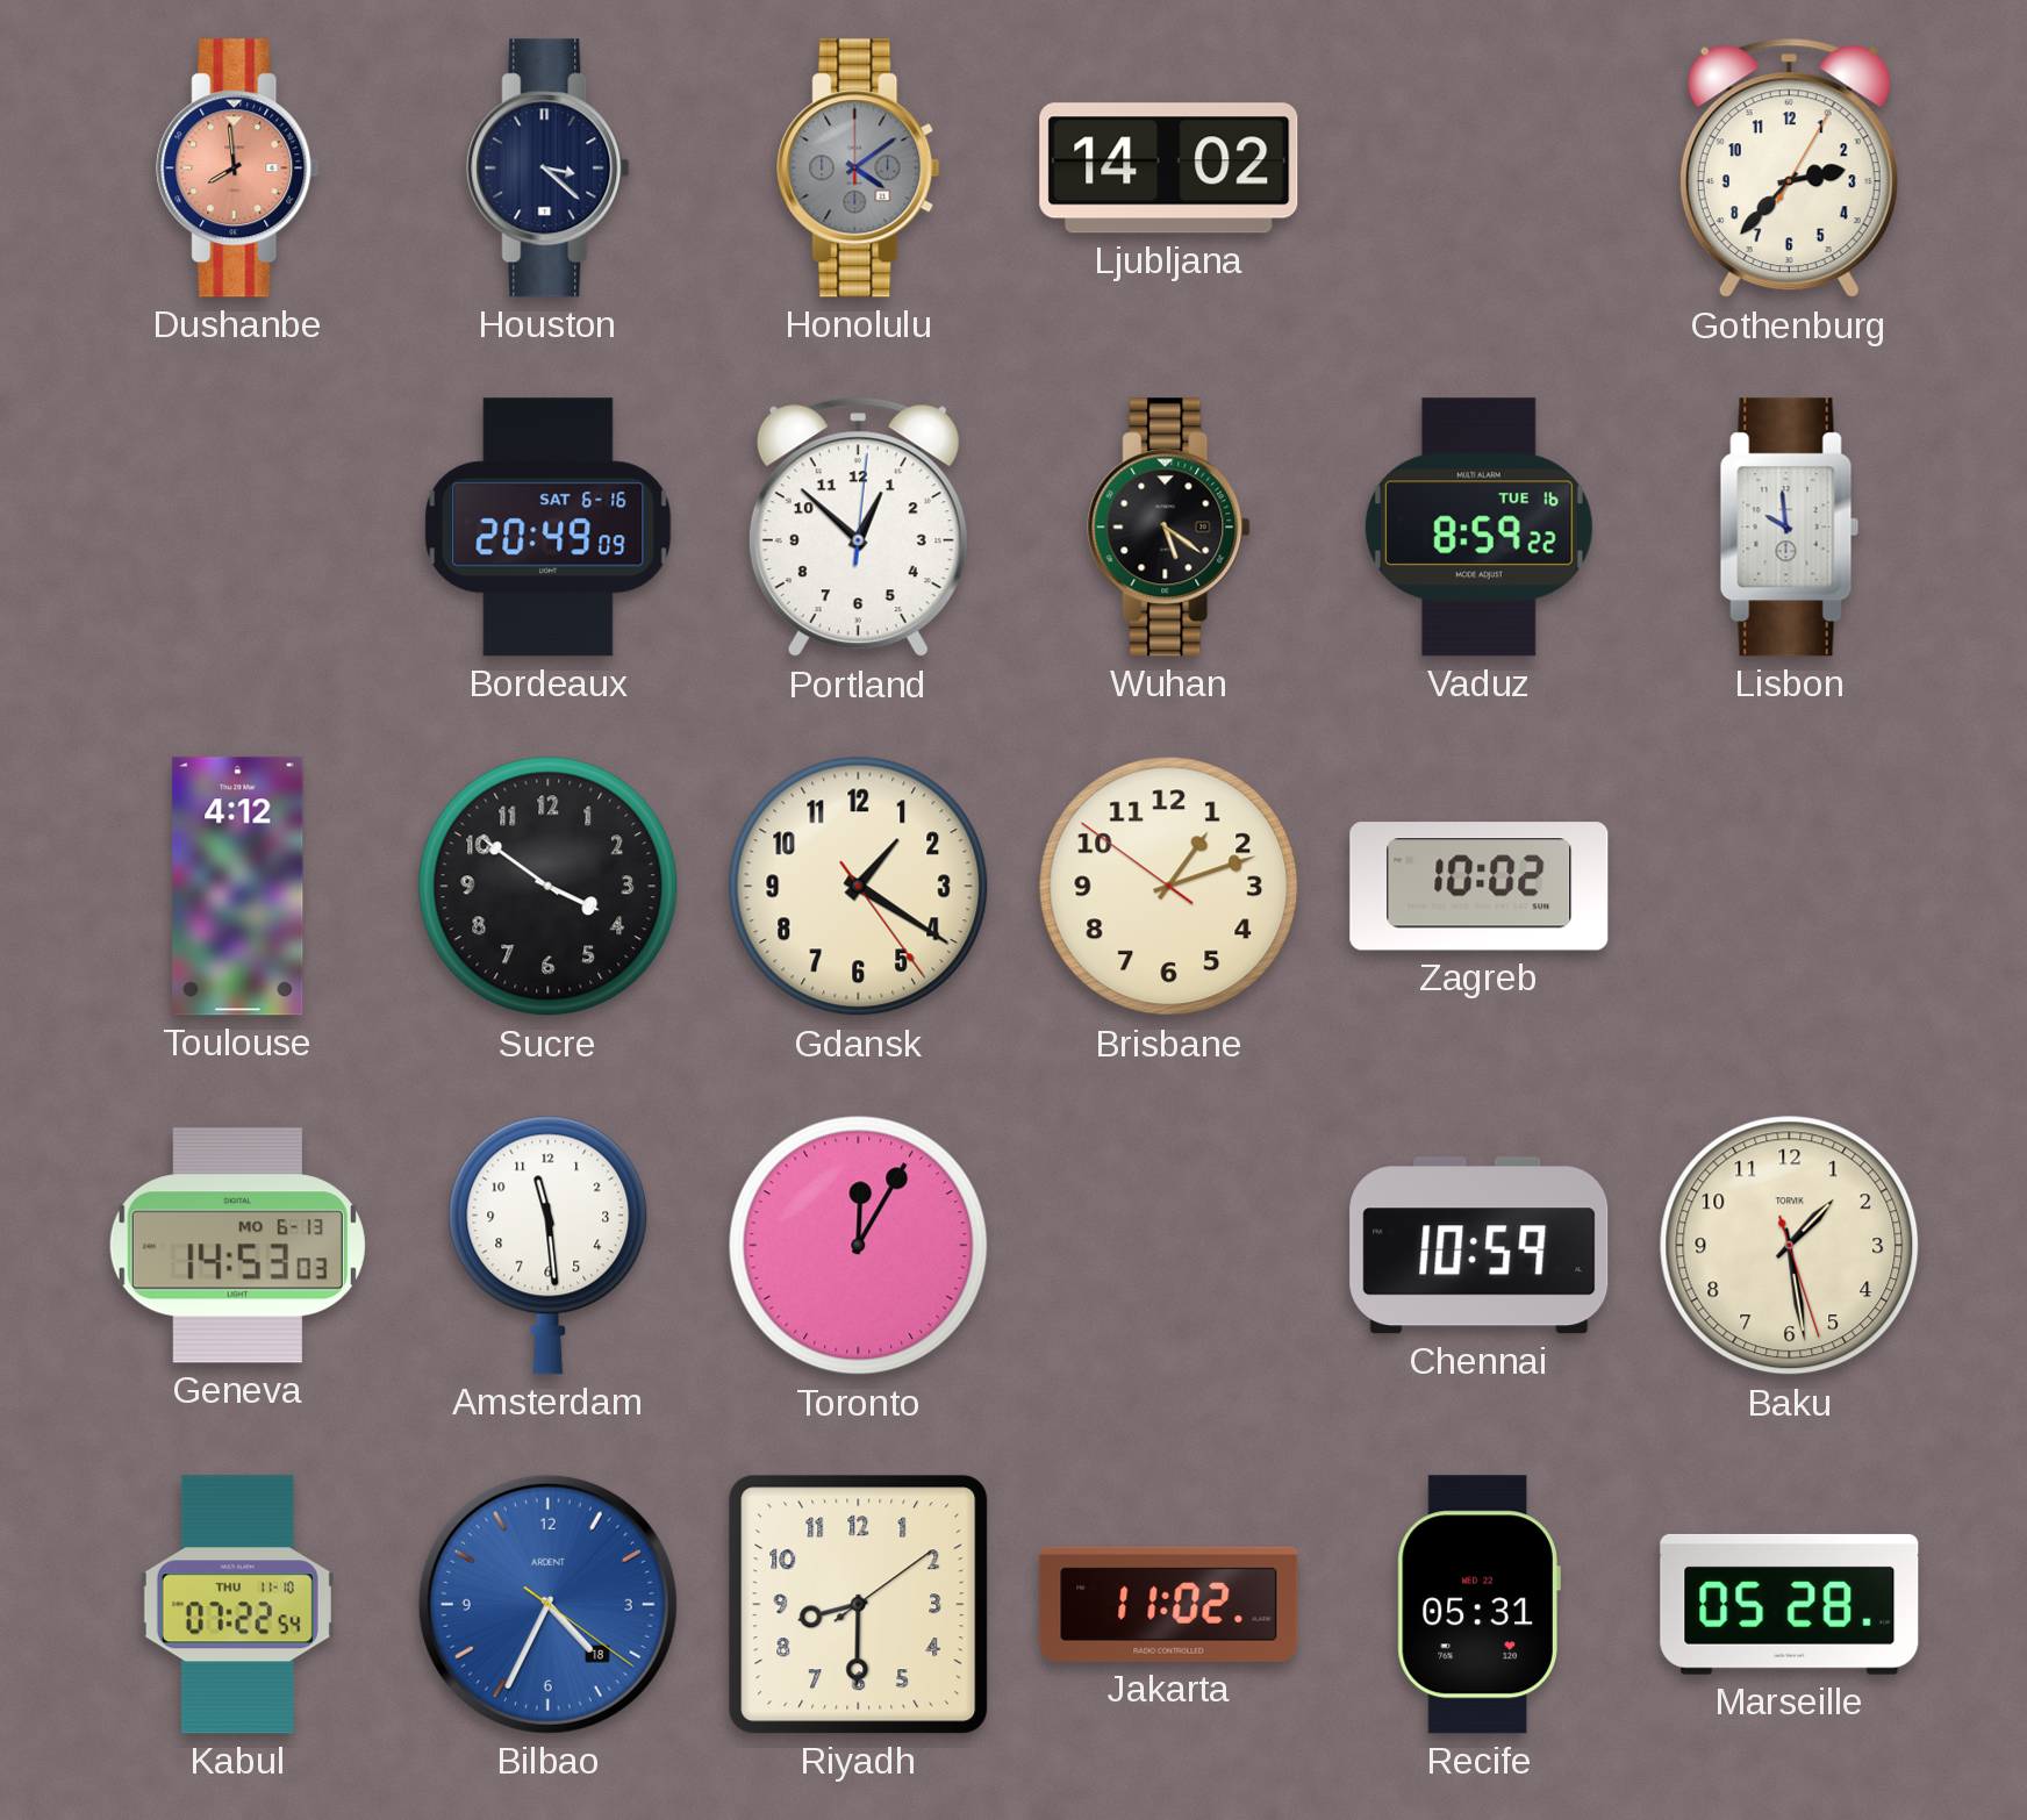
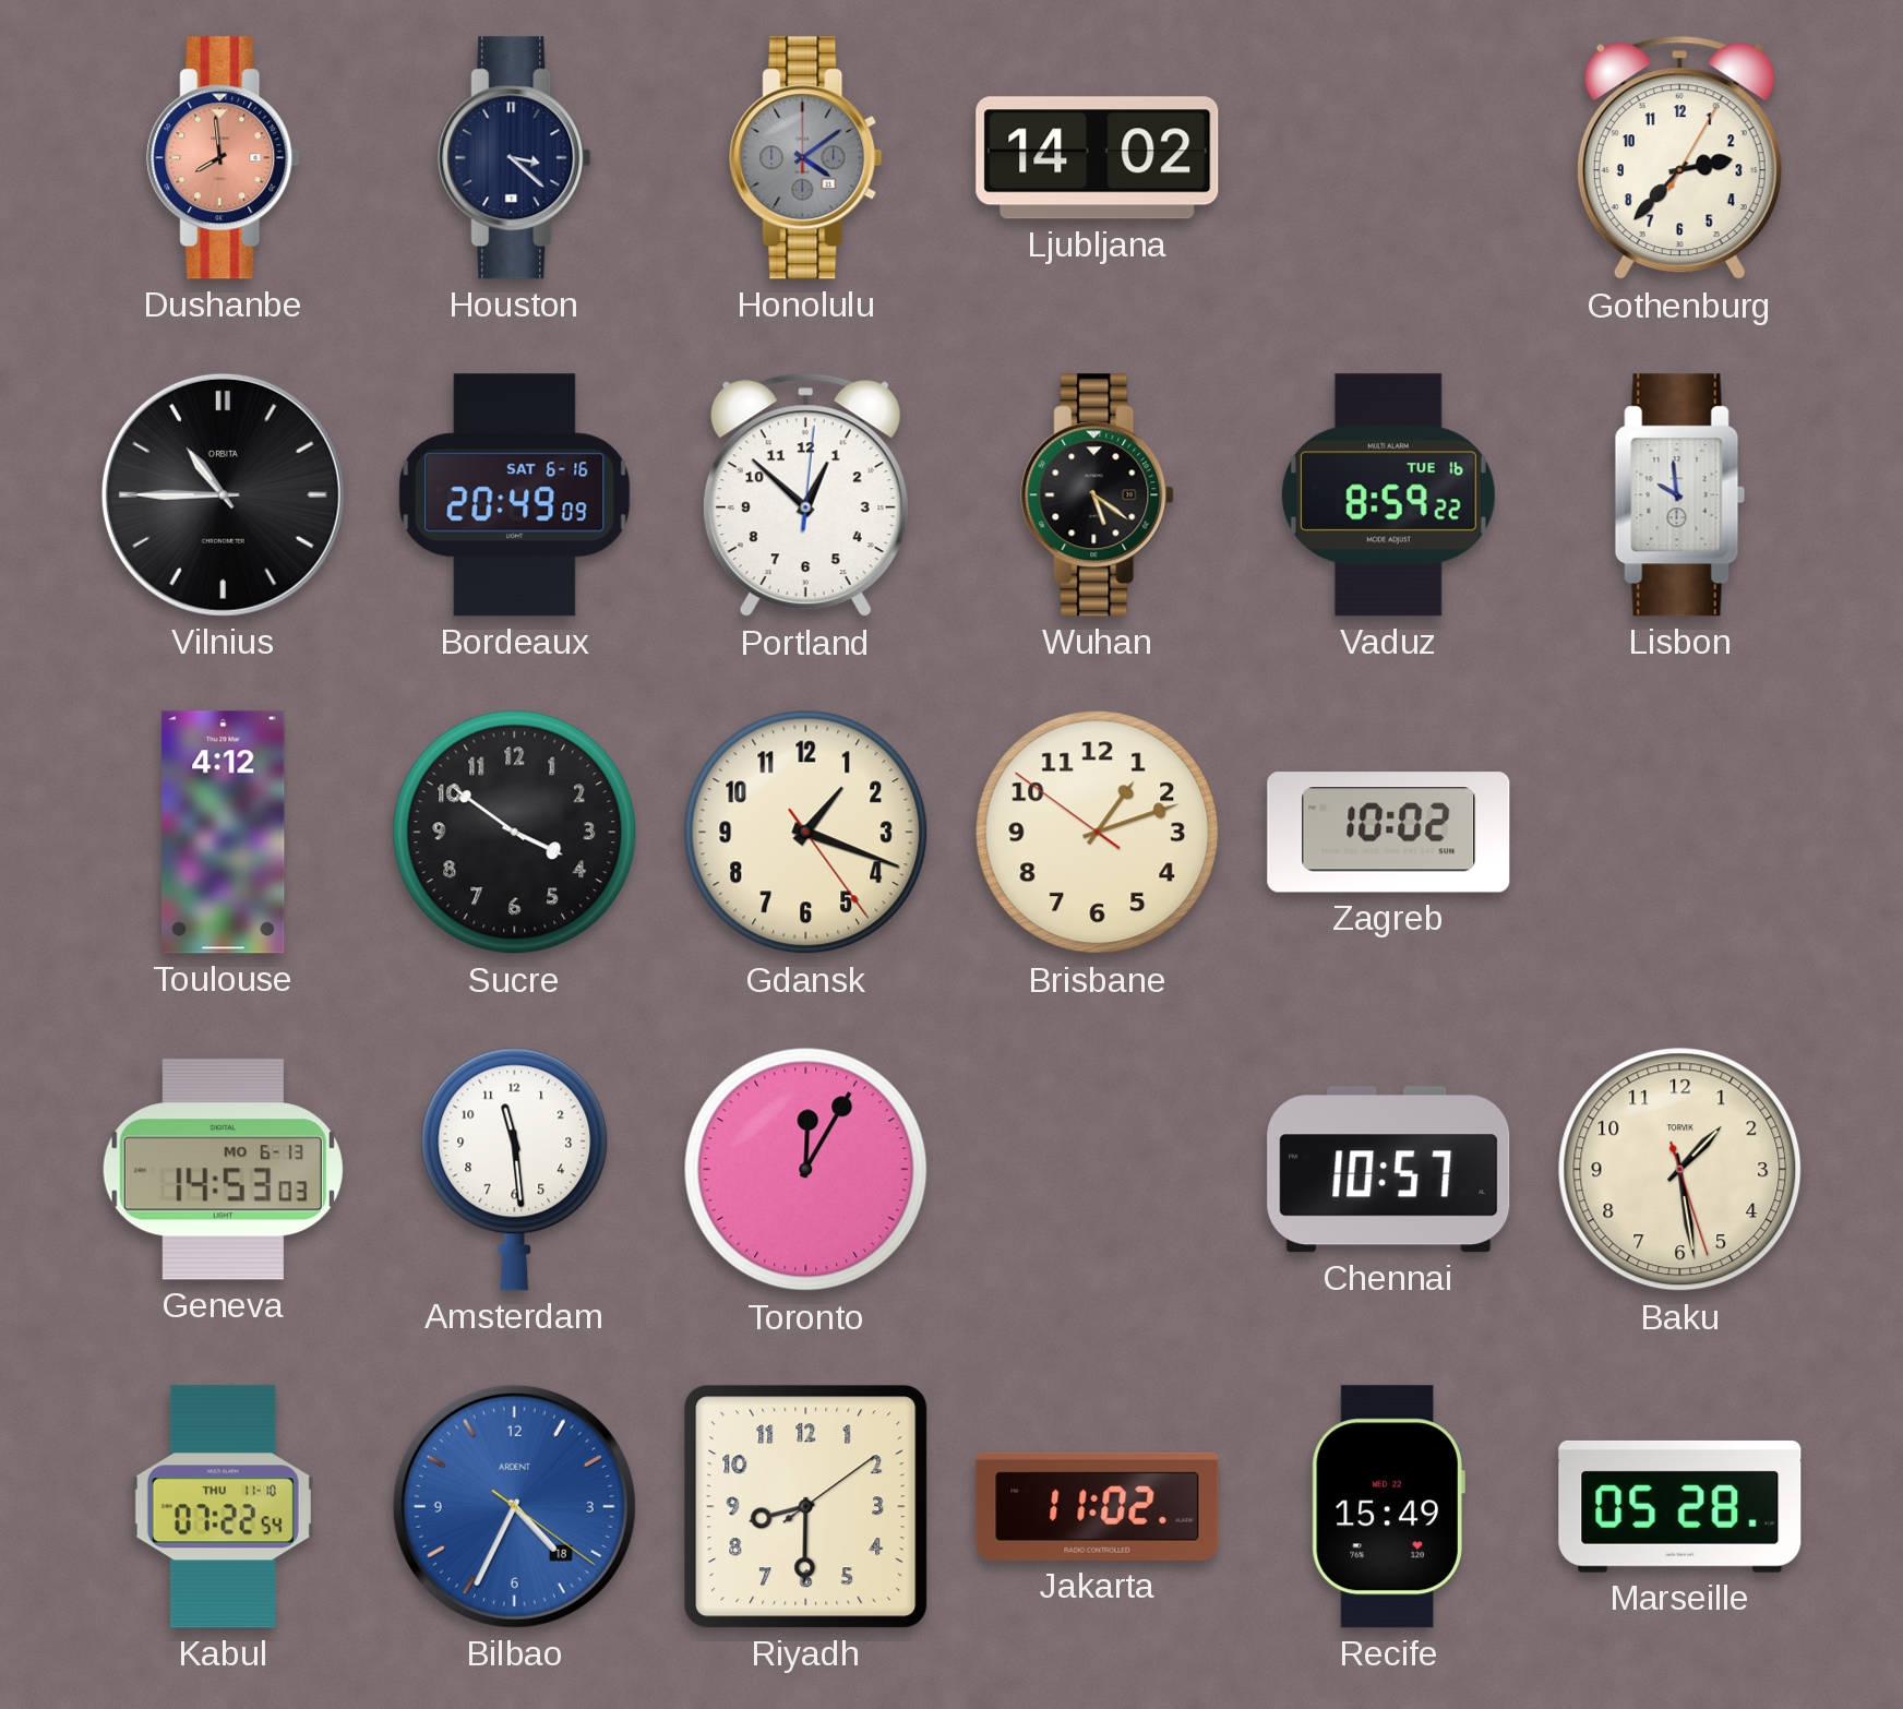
Vilnius: none -> 10:45
Gdansk: 1:20 -> 1:18
Chennai: 10:59 -> 10:57
Recife: 05:31 -> 15:49
